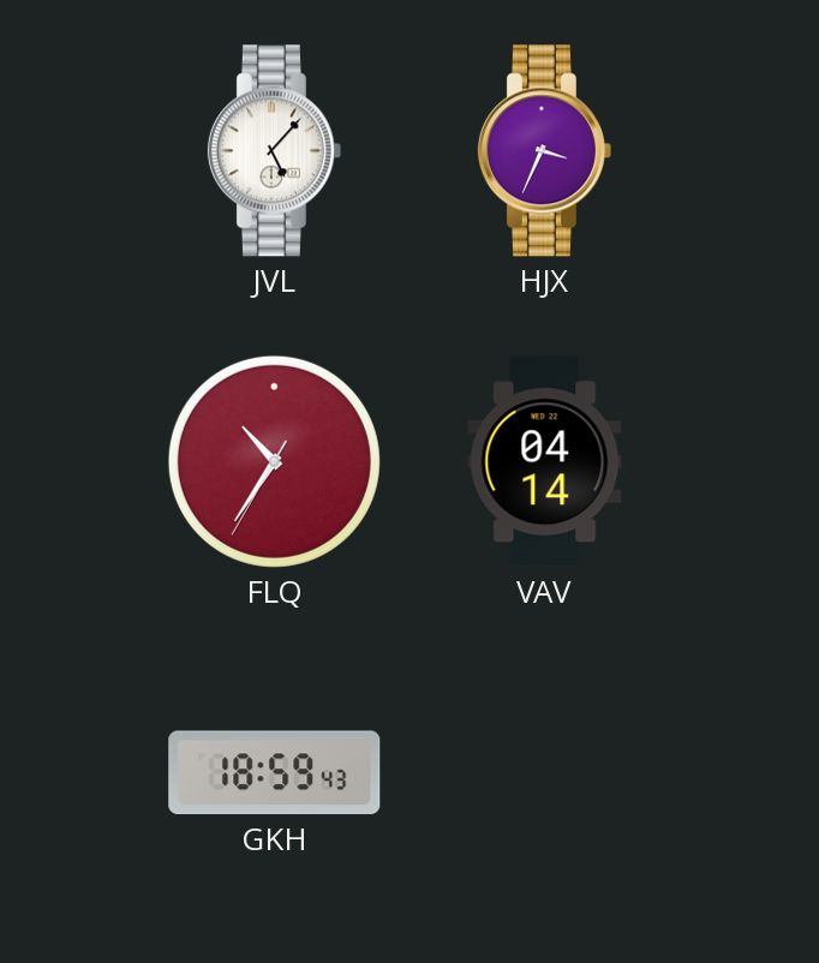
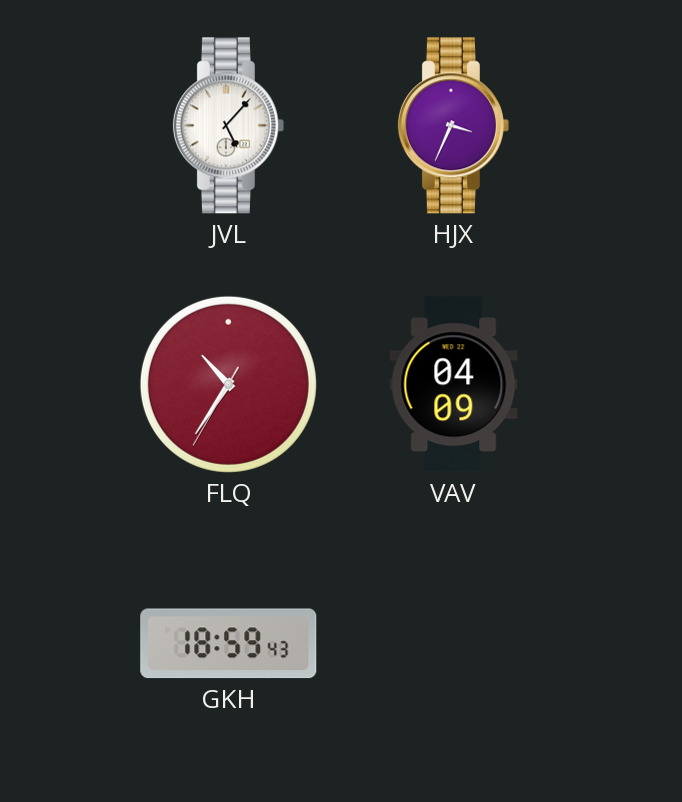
VAV: 04:14 -> 04:09
